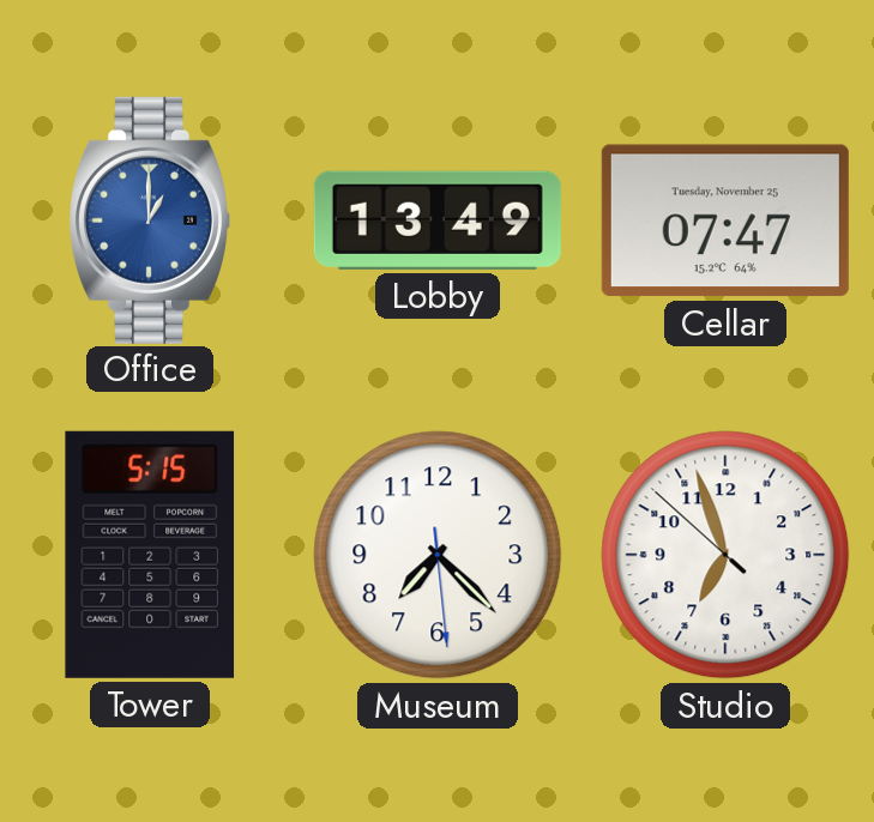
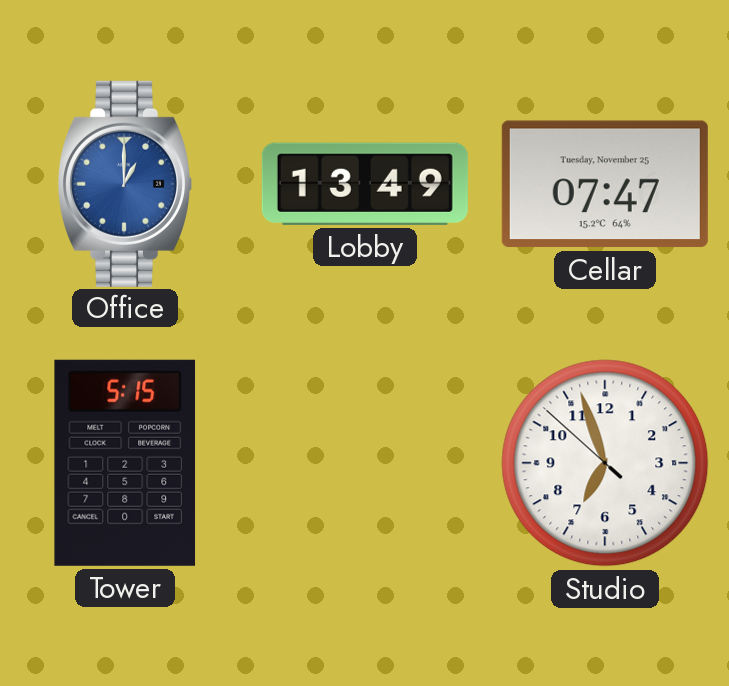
Museum: 7:22 -> none
